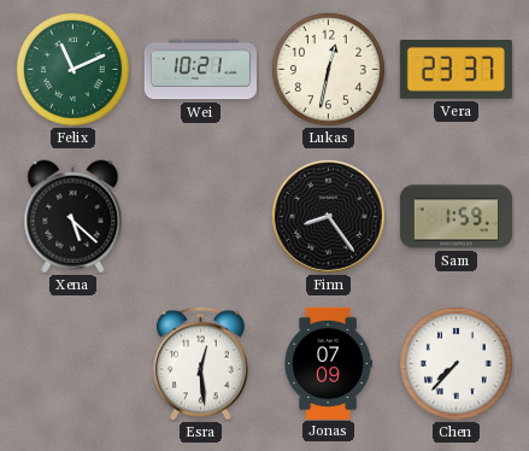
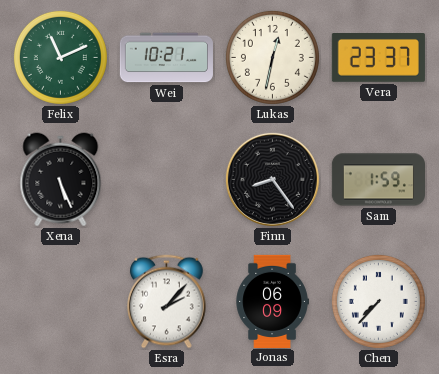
Xena: 5:22 -> 5:26
Esra: 12:29 -> 2:07
Jonas: 07:09 -> 06:09
